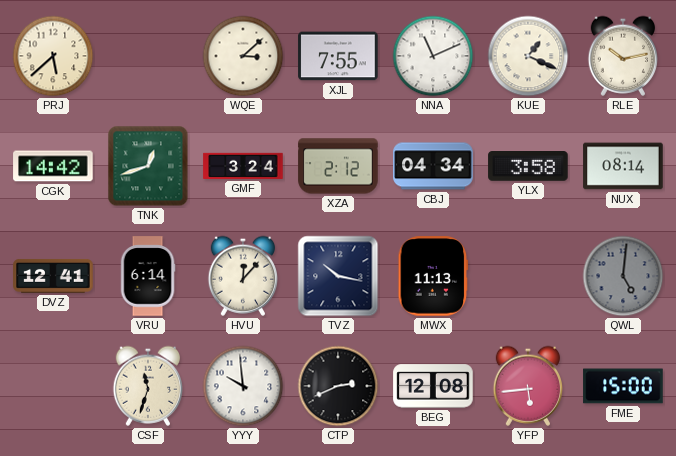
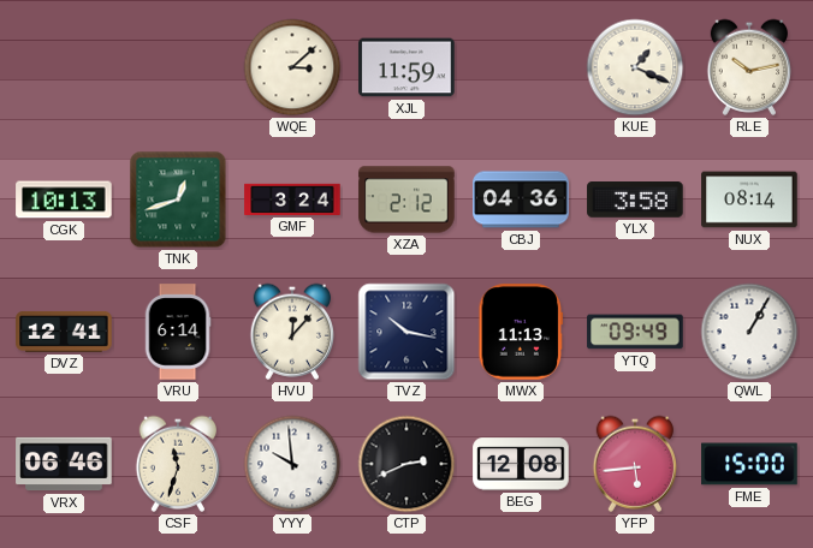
PRJ: 5:38 -> none
XJL: 7:55 -> 11:59
NNA: 11:11 -> none
CGK: 14:42 -> 10:13
CBJ: 04:34 -> 04:36
YTQ: none -> 09:49
QWL: 5:01 -> 1:05
QWL dial: grey -> white
VRX: none -> 06:46
